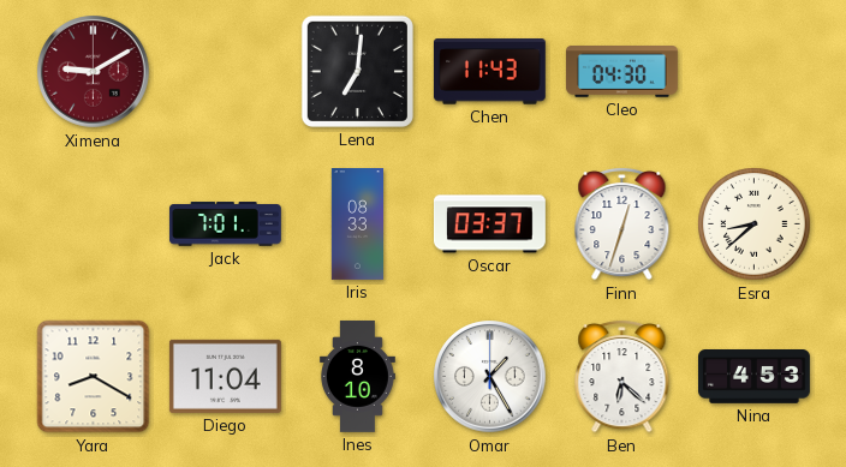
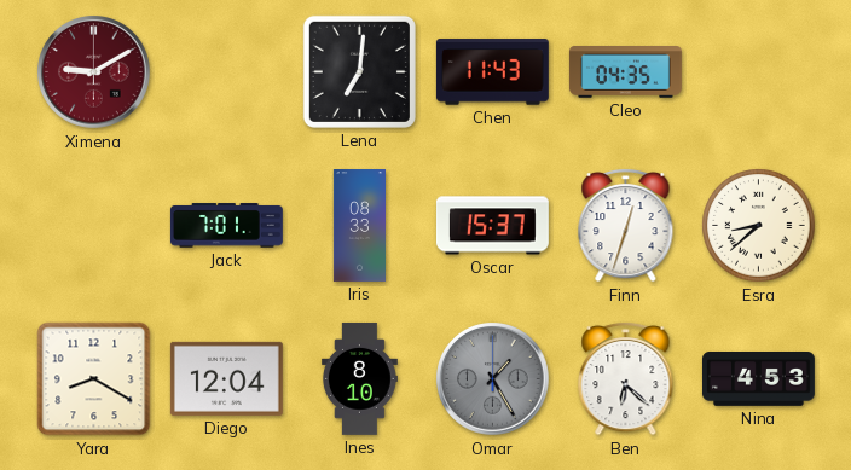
Cleo: 04:30 -> 04:35
Oscar: 03:37 -> 15:37
Diego: 11:04 -> 12:04
Omar dial: white -> grey
